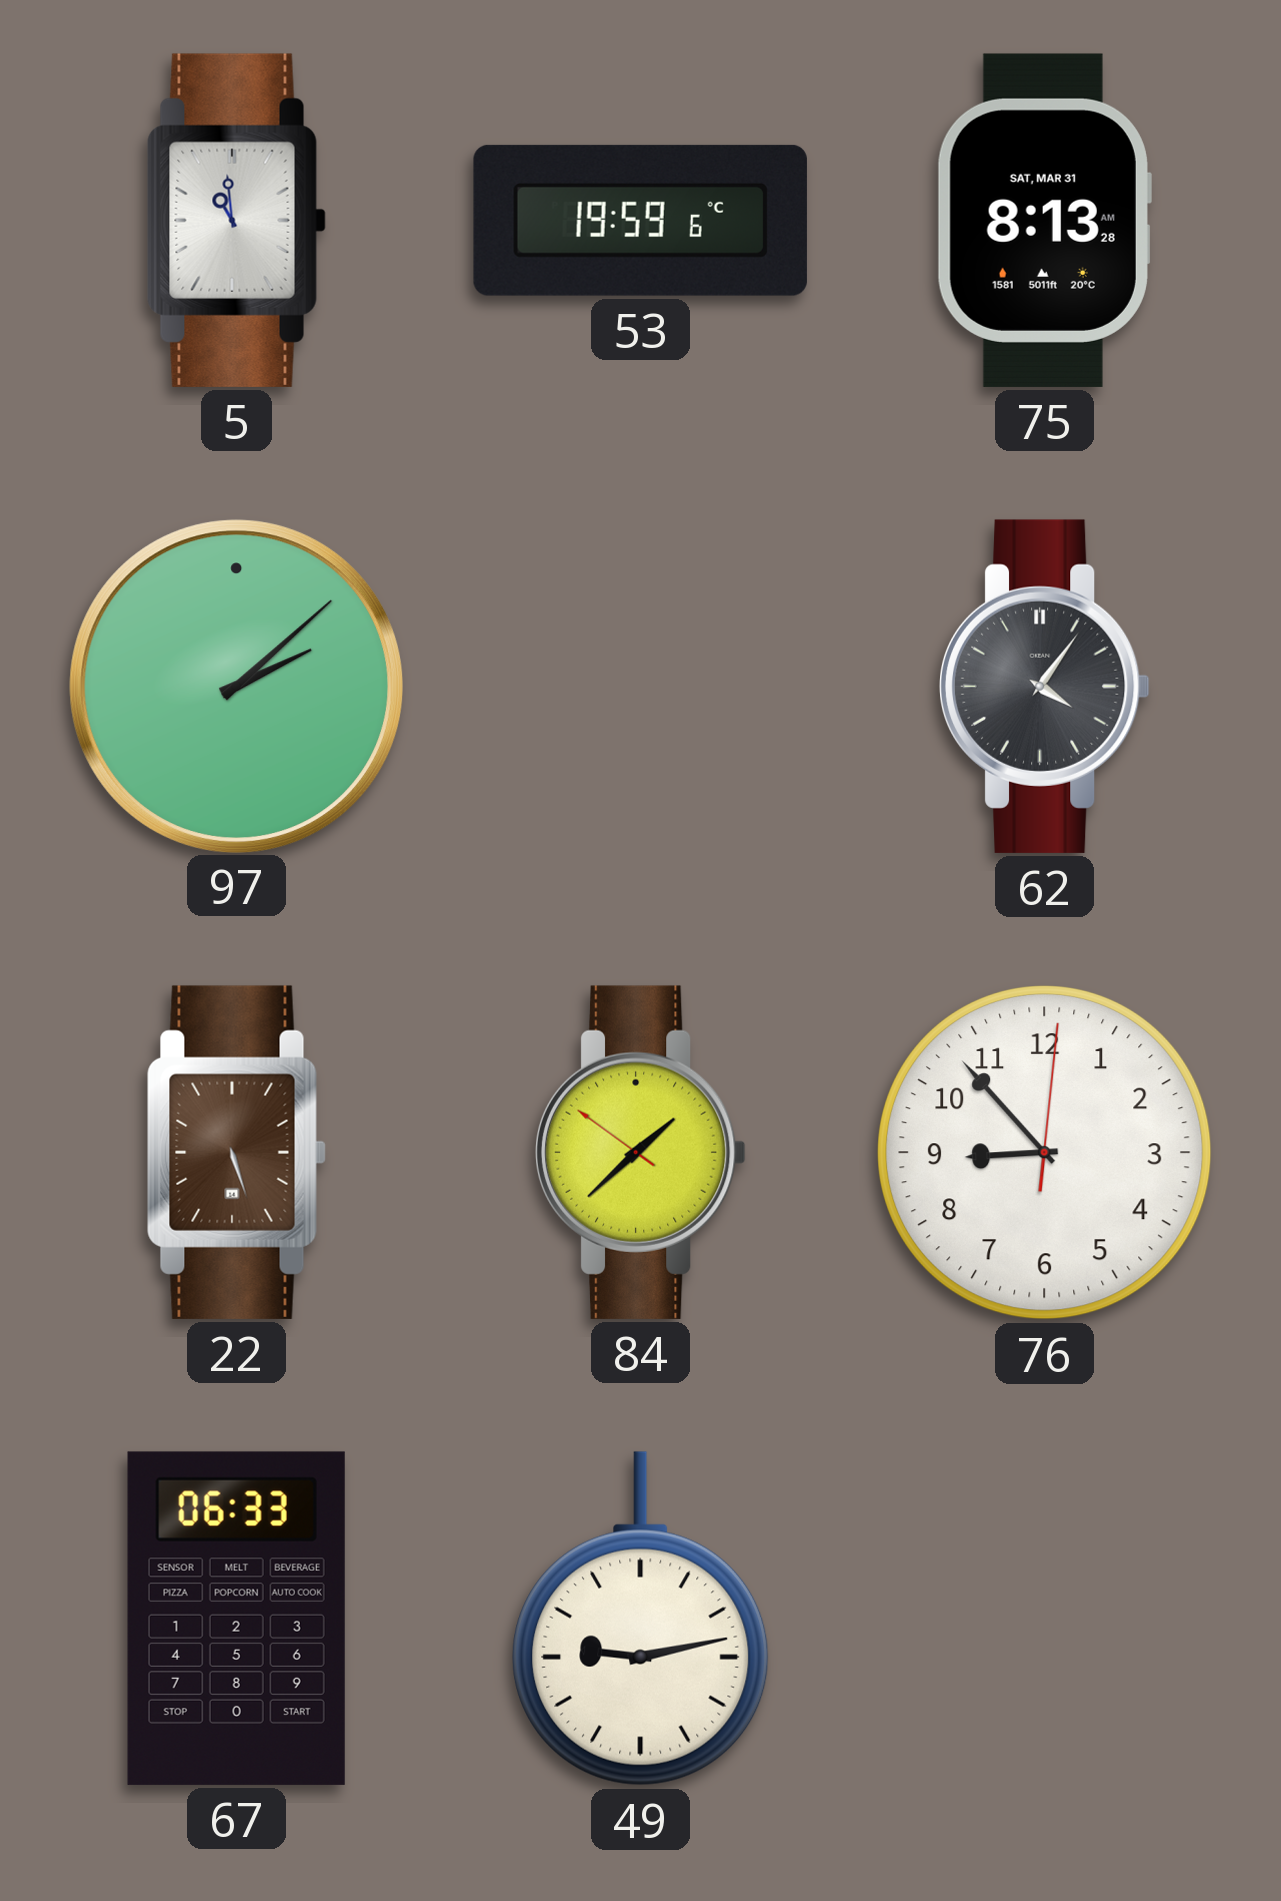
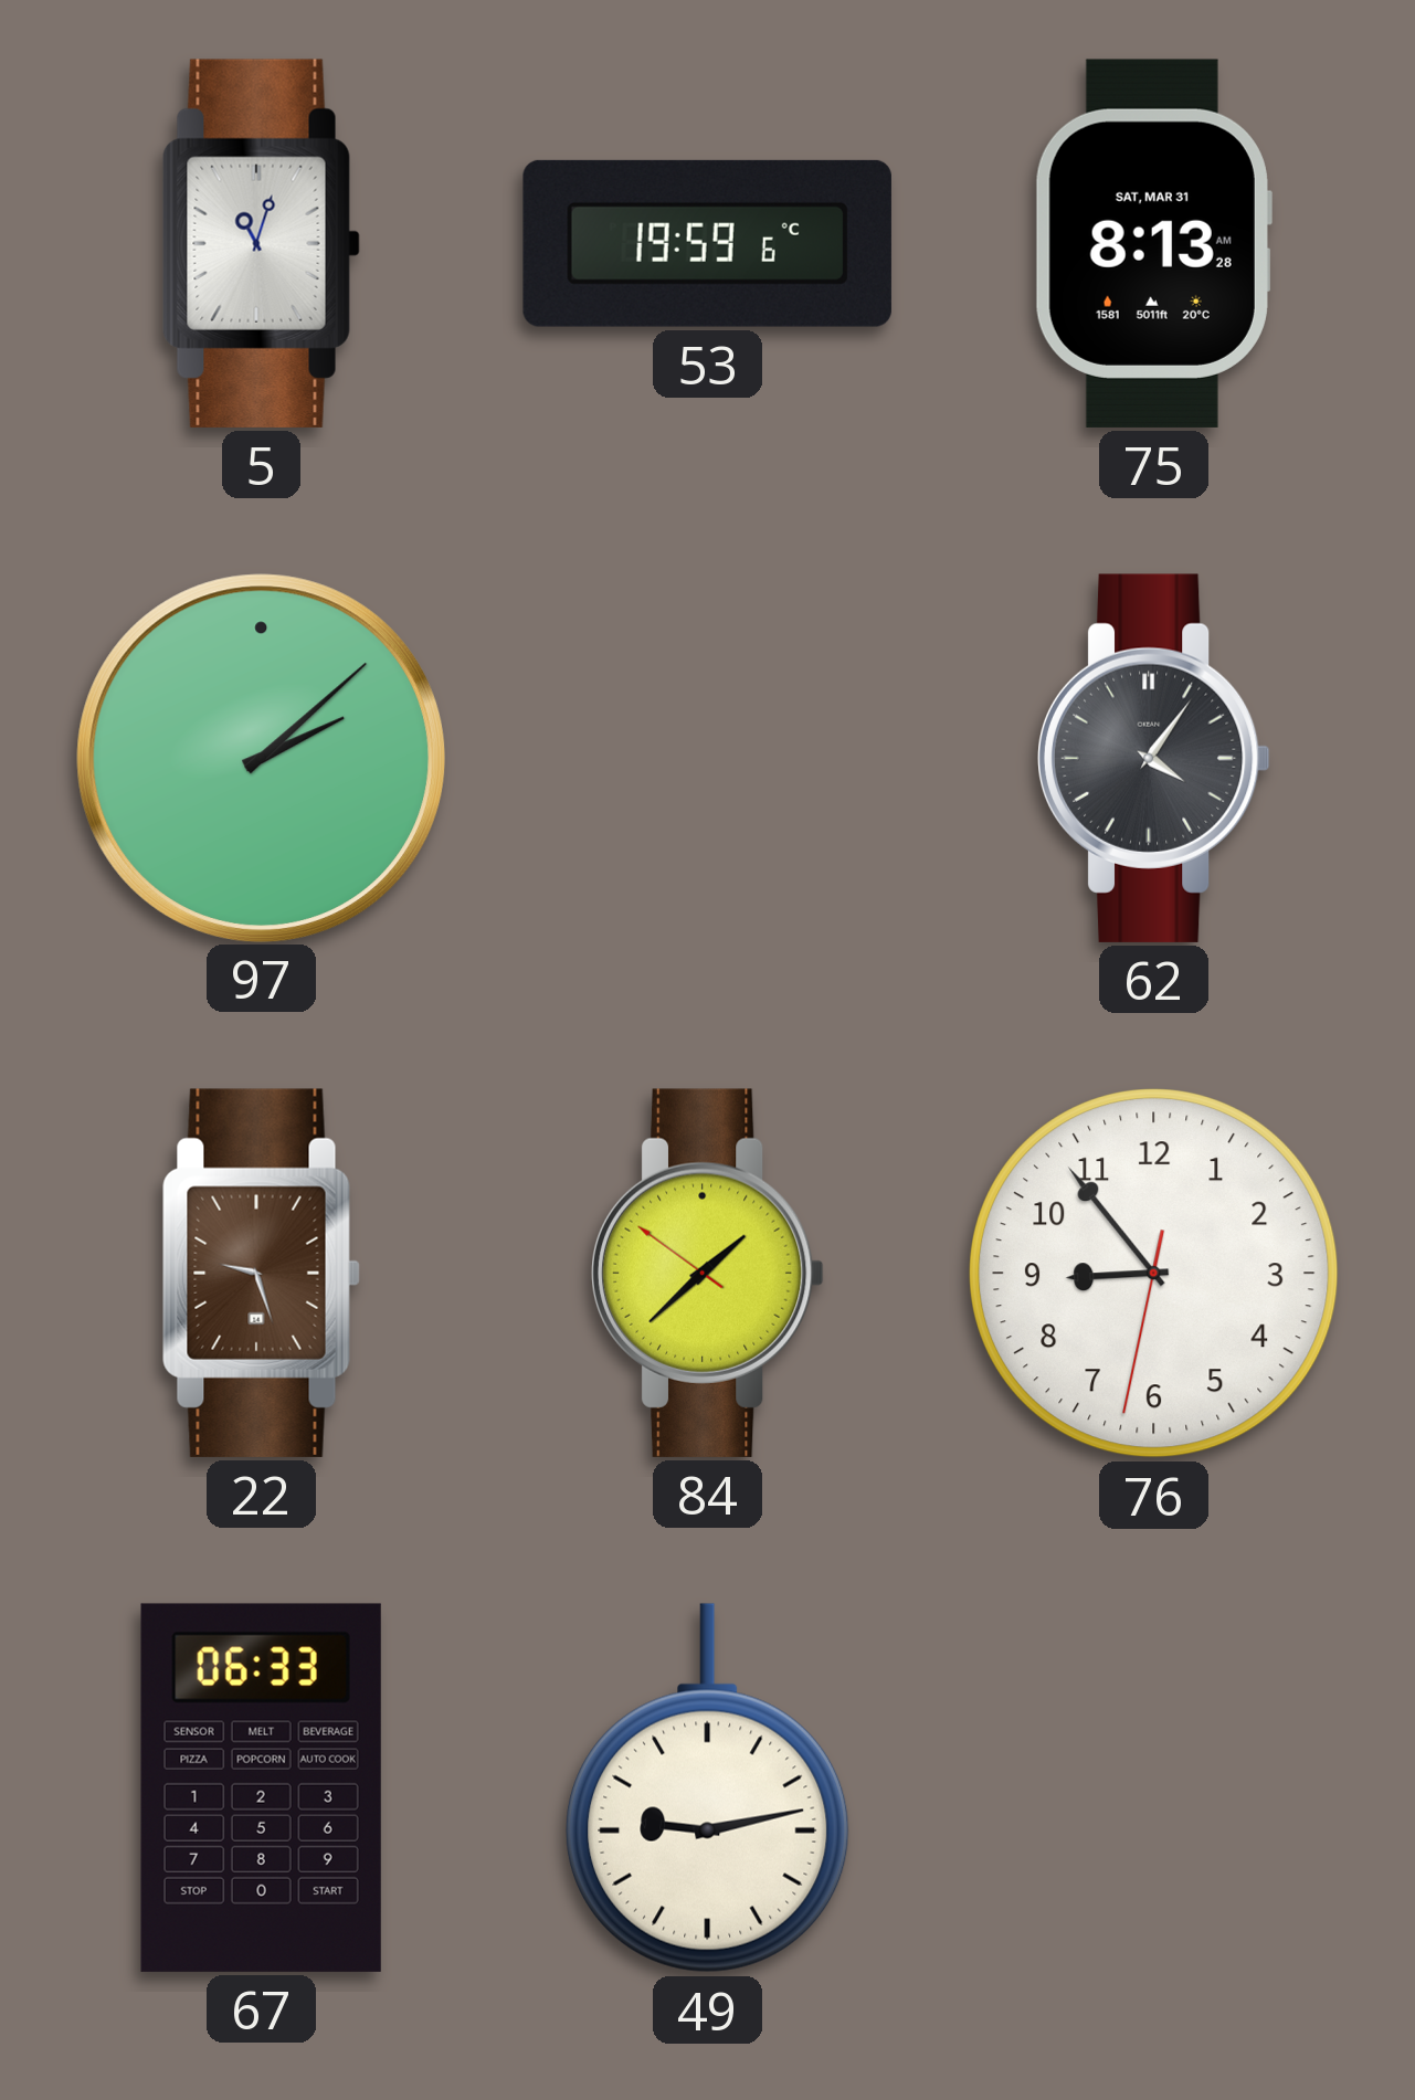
5: 10:59 -> 11:03
22: 5:27 -> 9:27
76: 8:53:01 -> 8:53:32
